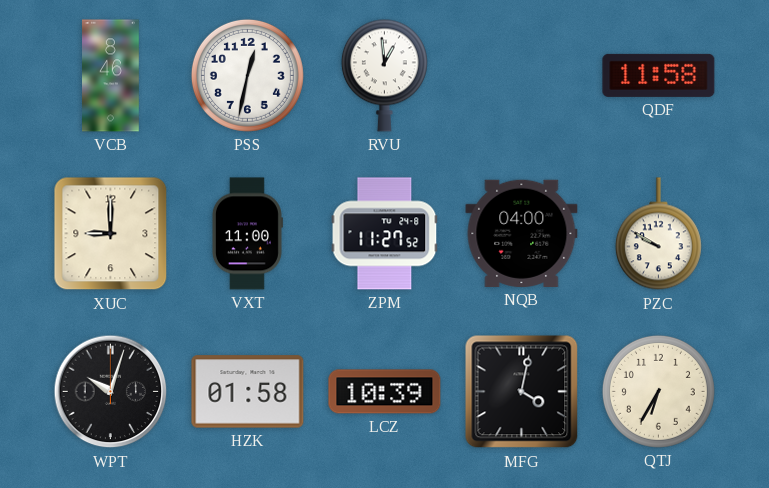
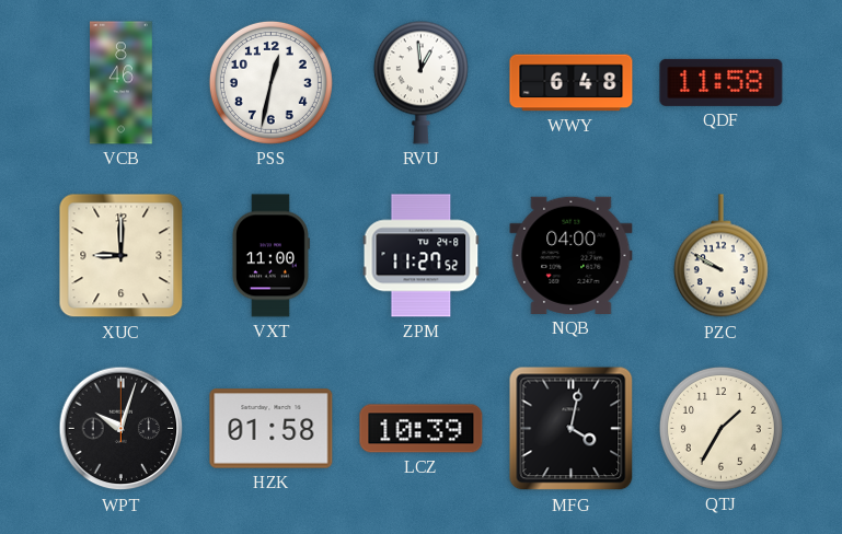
WWY: none -> 6:48
QTJ: 6:35 -> 1:35
